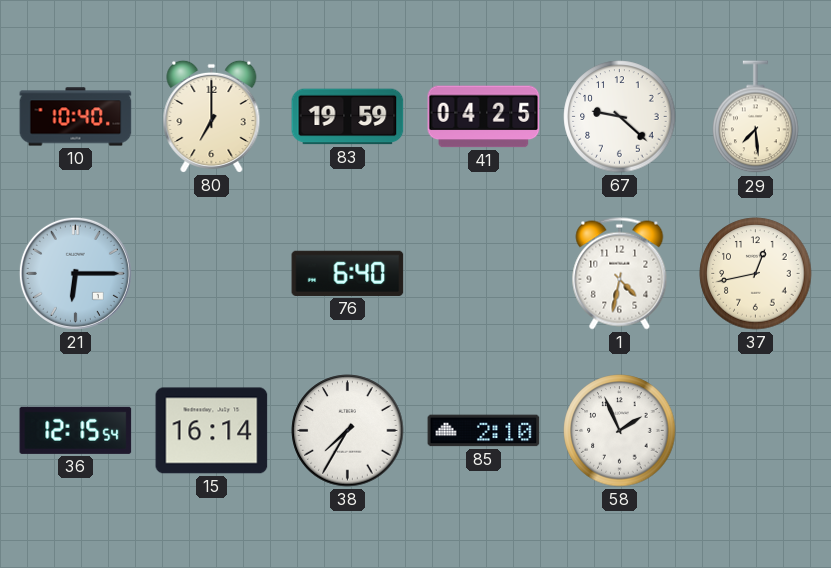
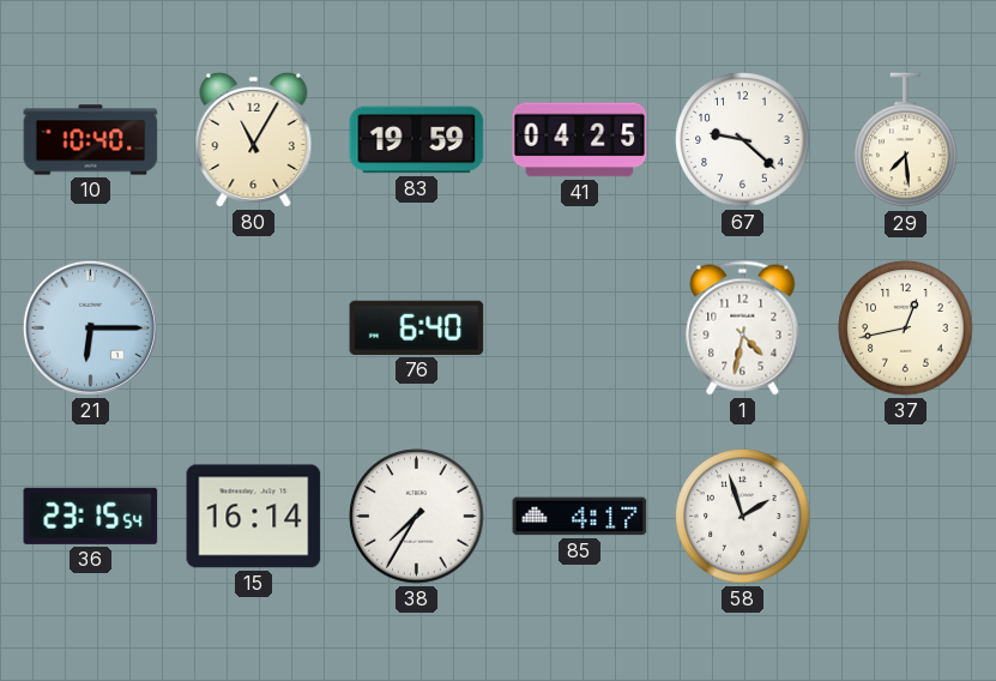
80: 7:00 -> 11:05
36: 12:15 -> 23:15
85: 2:10 -> 4:17
58: 1:56 -> 1:57
